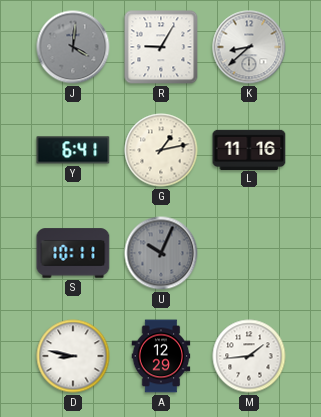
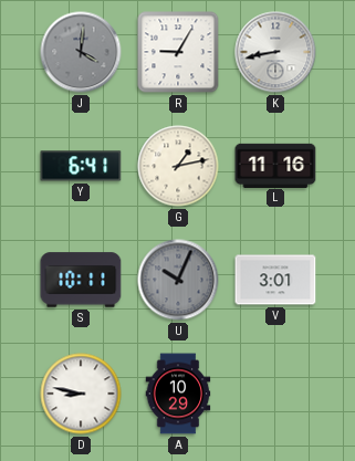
K: 8:38 -> 8:43
V: none -> 3:01
A: 12:29 -> 10:29
M: 1:44 -> none
